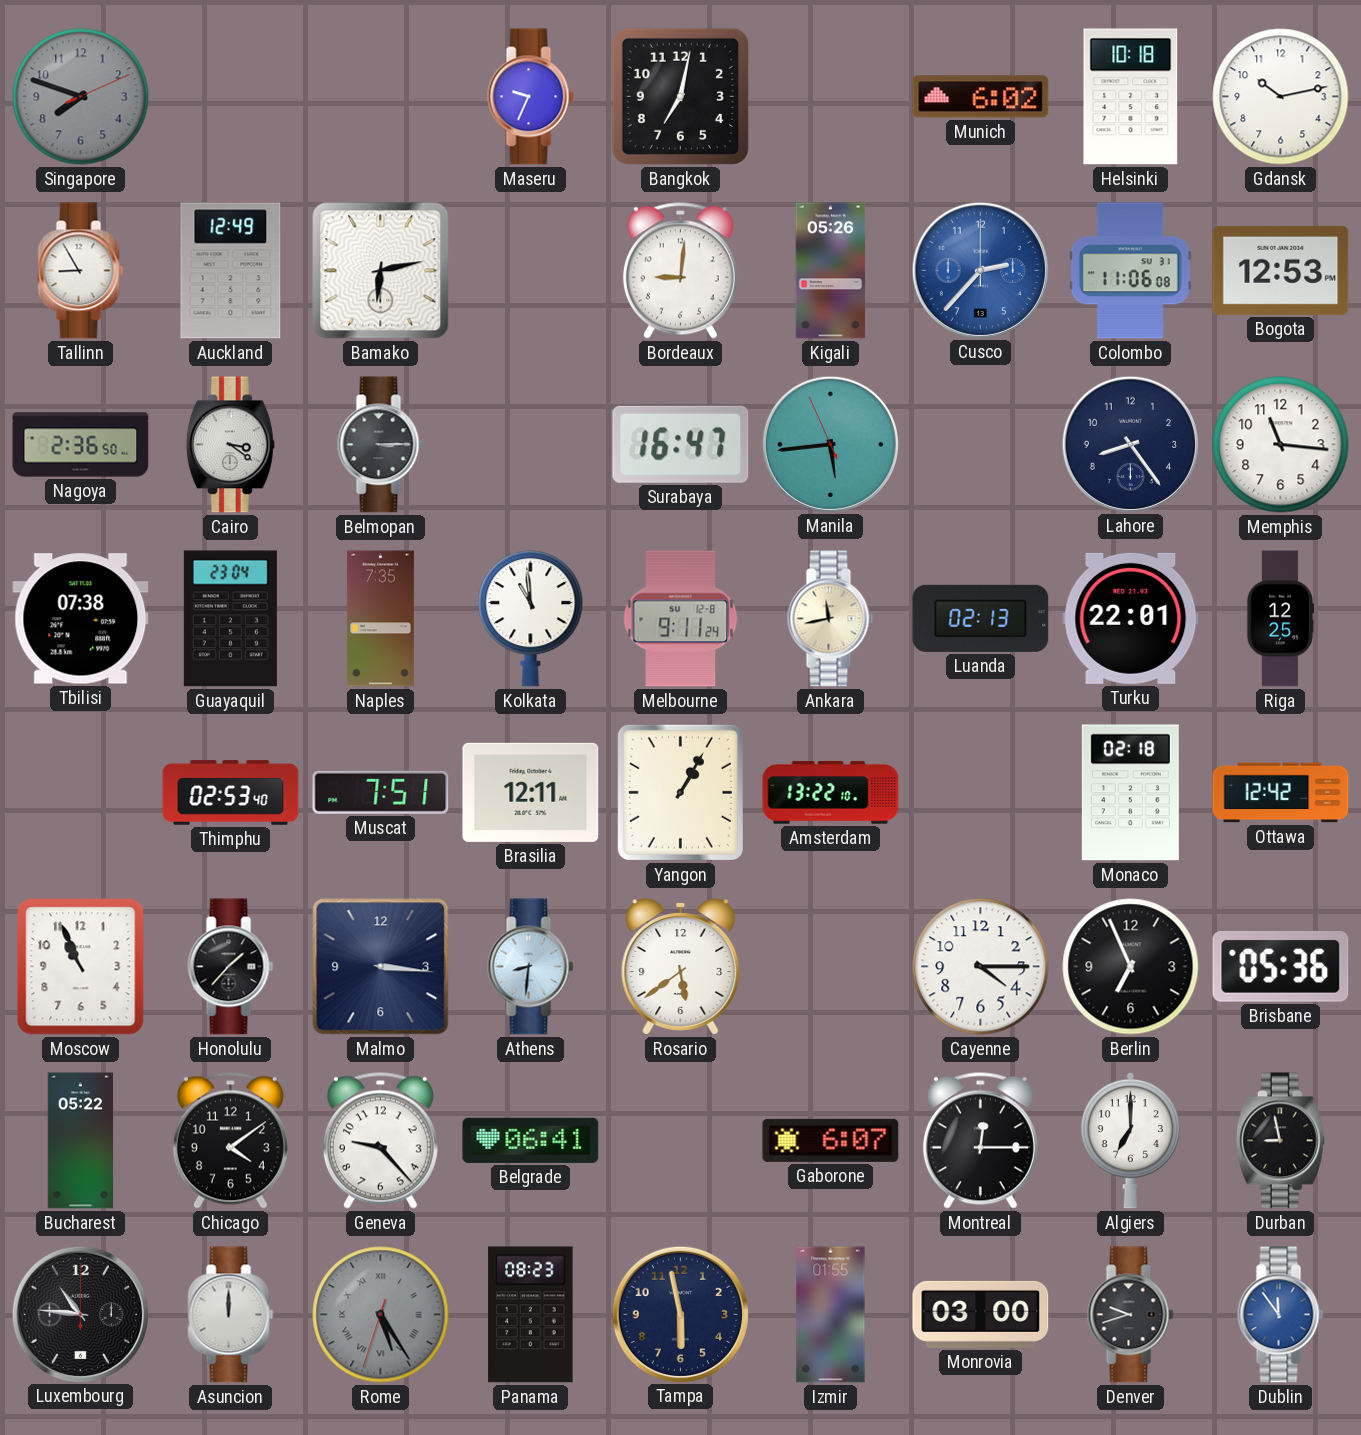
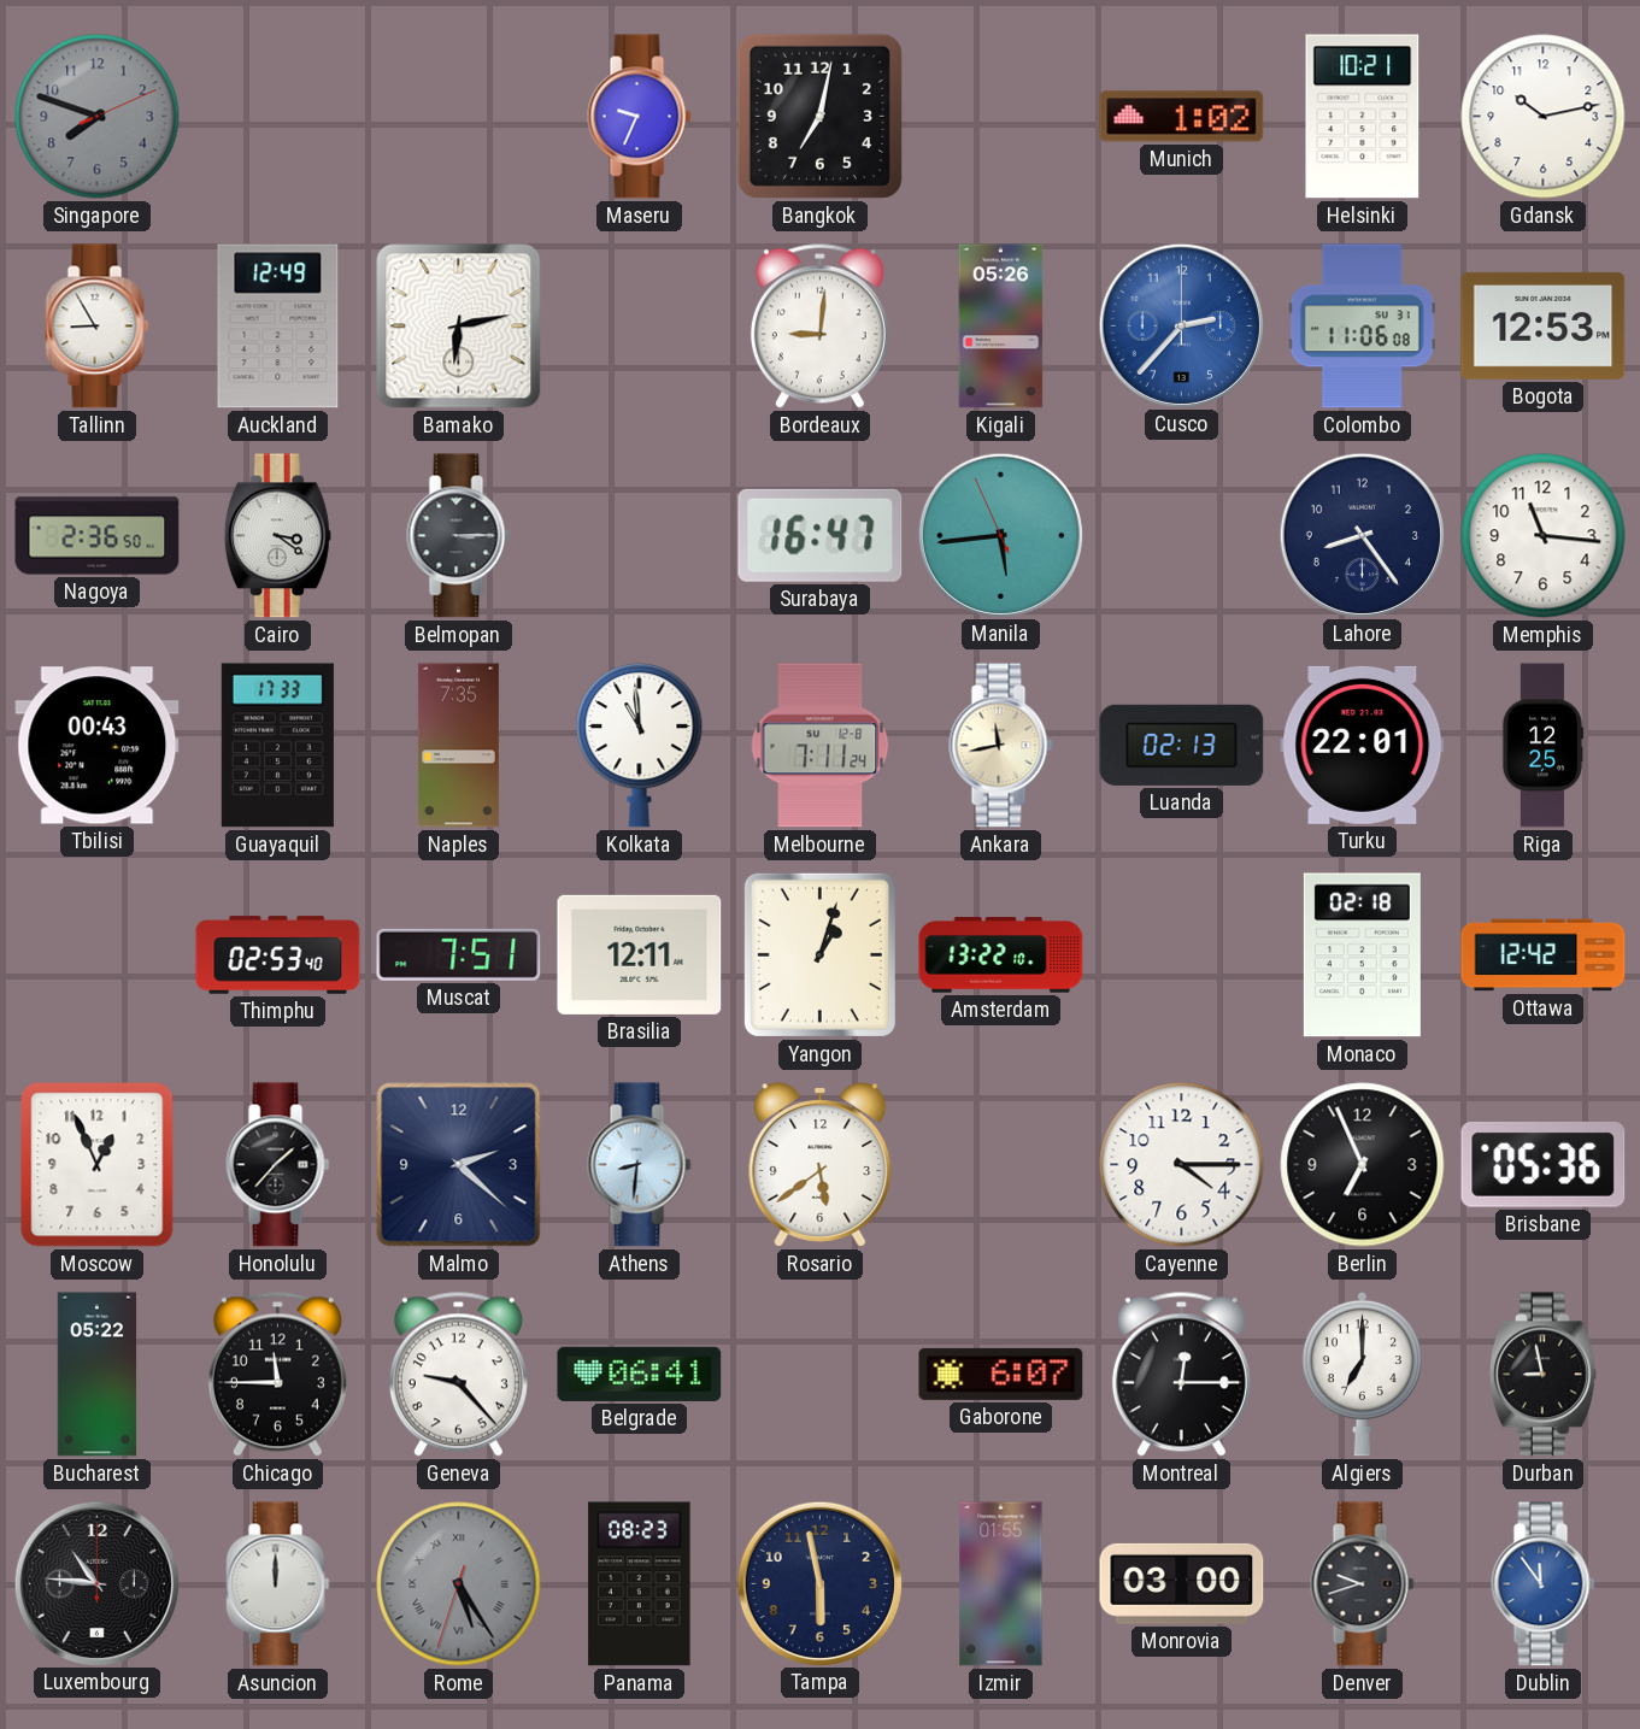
Munich: 6:02 -> 1:02
Helsinki: 10:18 -> 10:21
Tbilisi: 07:38 -> 00:43
Guayaquil: 23:04 -> 17:33
Melbourne: 9:11 -> 7:11
Yangon: 1:05 -> 1:03
Moscow: 10:56 -> 12:56
Malmo: 3:16 -> 2:22
Chicago: 4:09 -> 11:45
